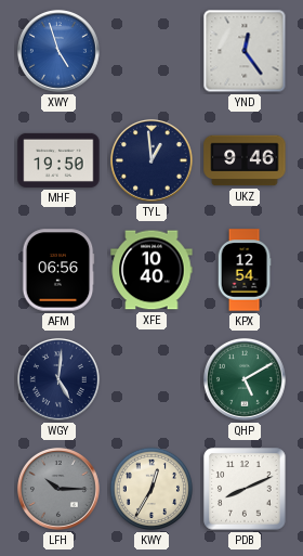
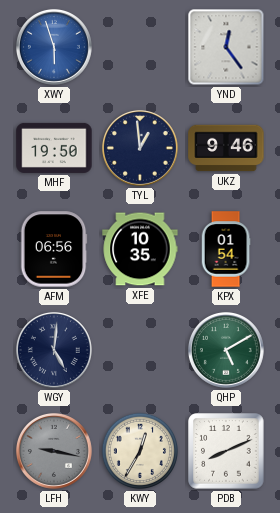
XWY: 4:57 -> 5:57
XFE: 10:40 -> 10:35
KPX: 12:54 -> 01:54
LFH: 10:15 -> 9:17
